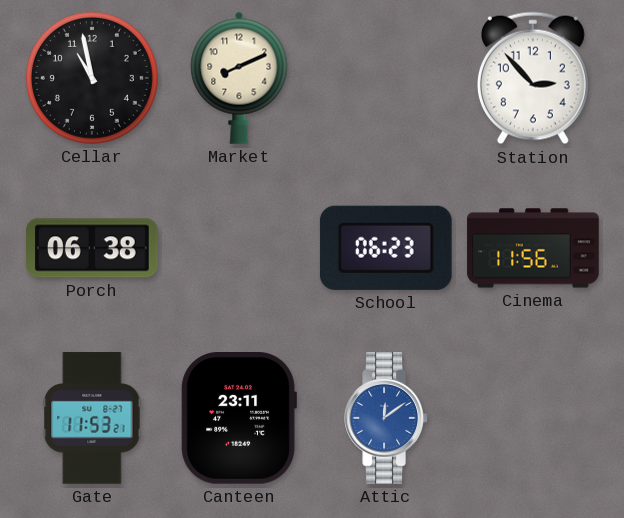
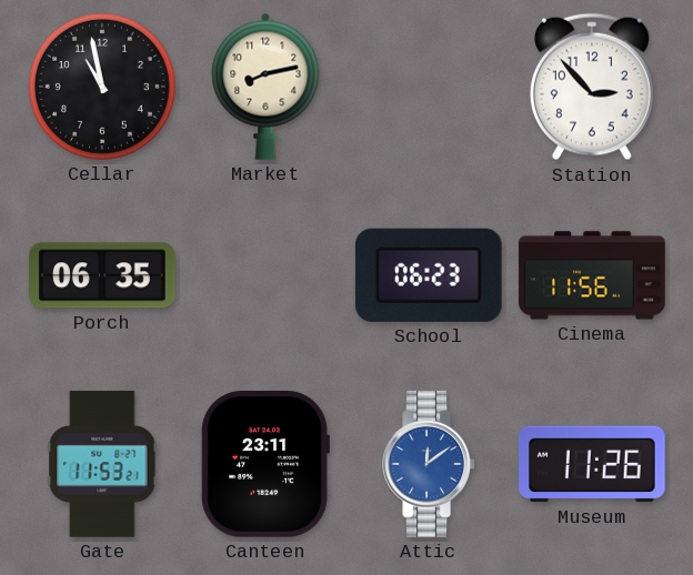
Market: 8:11 -> 8:13
Porch: 06:38 -> 06:35
Museum: none -> 11:26
